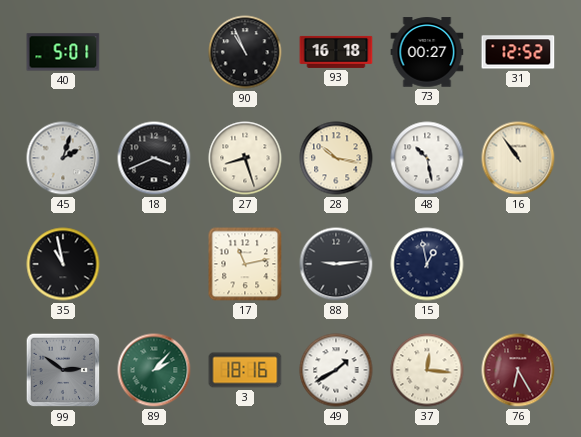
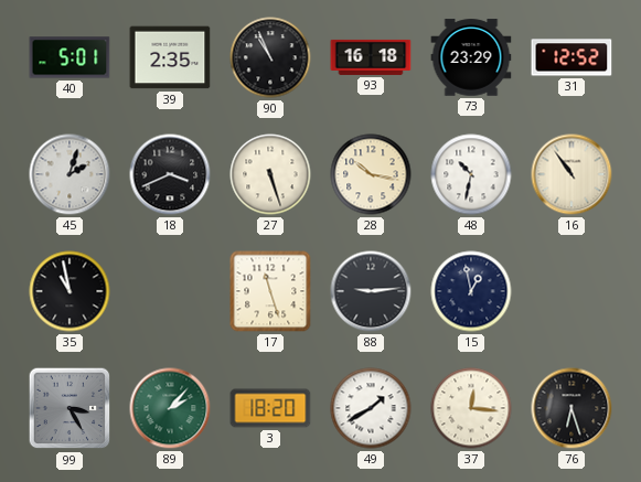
39: none -> 2:35
73: 00:27 -> 23:29
27: 8:27 -> 5:27
48: 10:28 -> 10:32
17: 11:13 -> 11:27
99: 2:51 -> 3:25
3: 18:16 -> 18:20
76: 6:25 -> 6:27
76 dial: burgundy -> black
